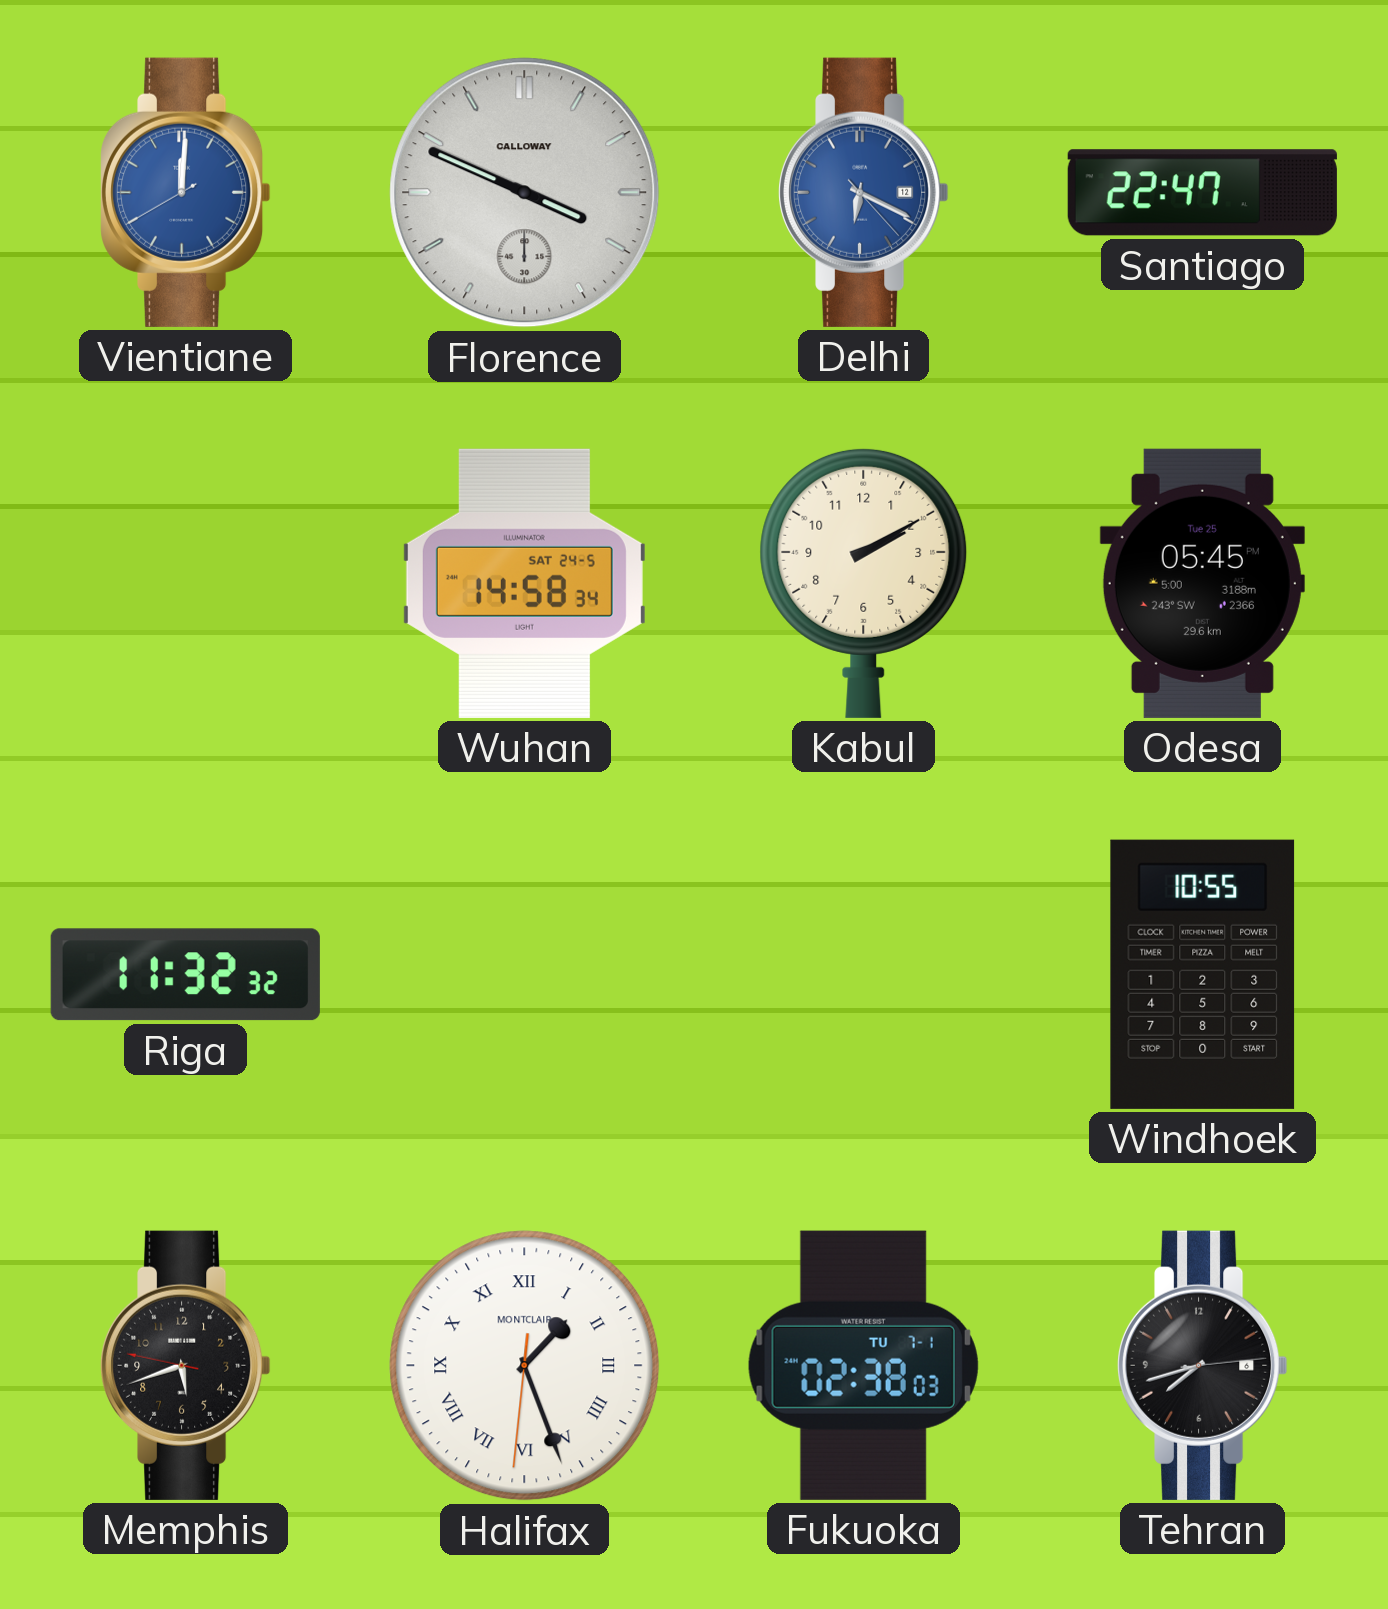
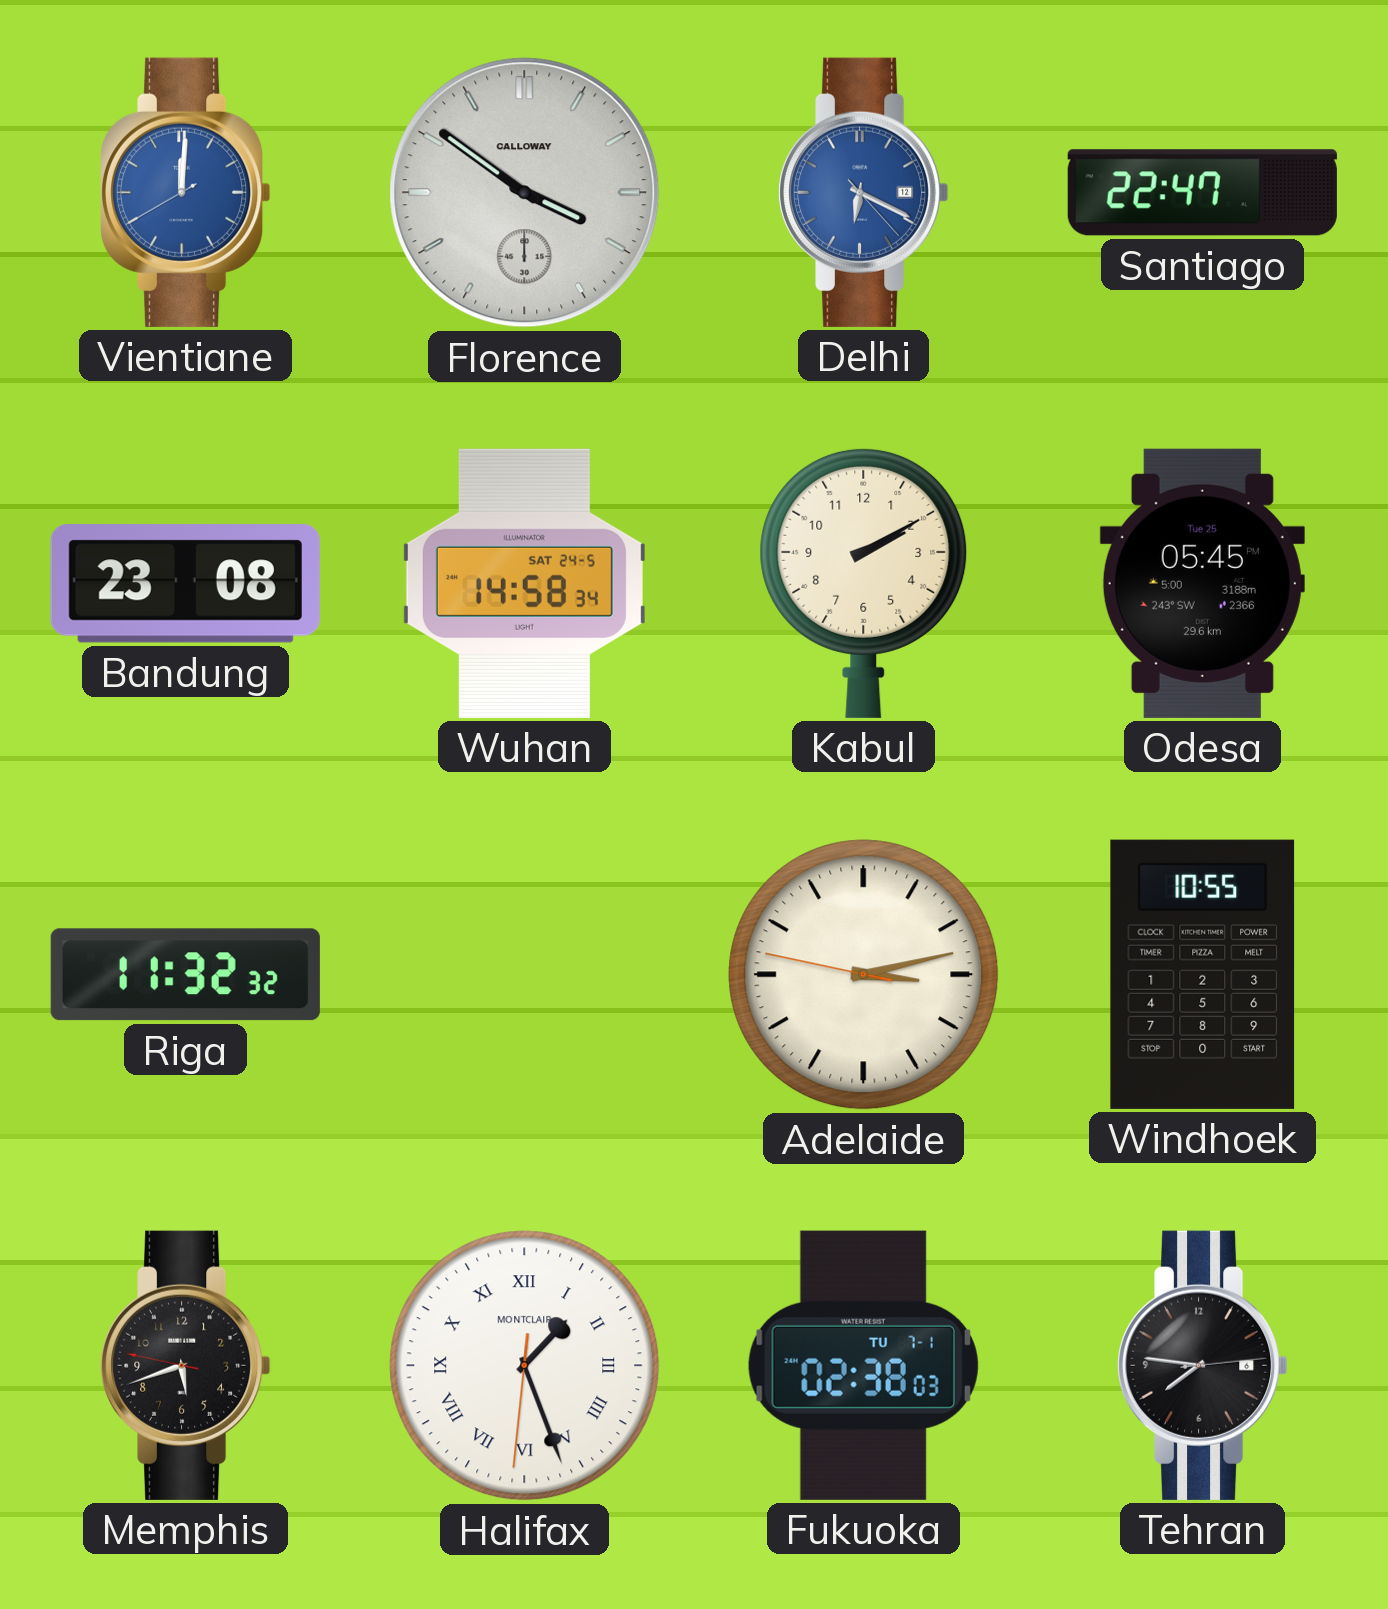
Florence: 3:49 -> 3:51
Bandung: none -> 23:08
Adelaide: none -> 3:12
Tehran: 7:42 -> 7:46
